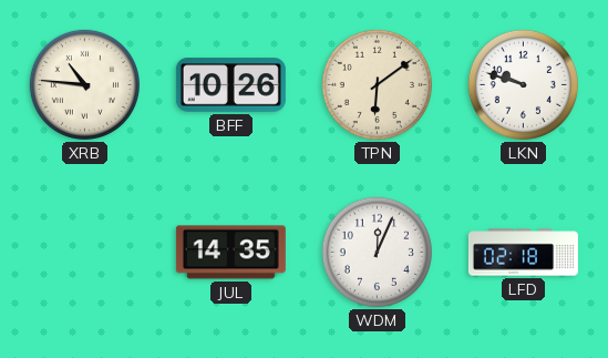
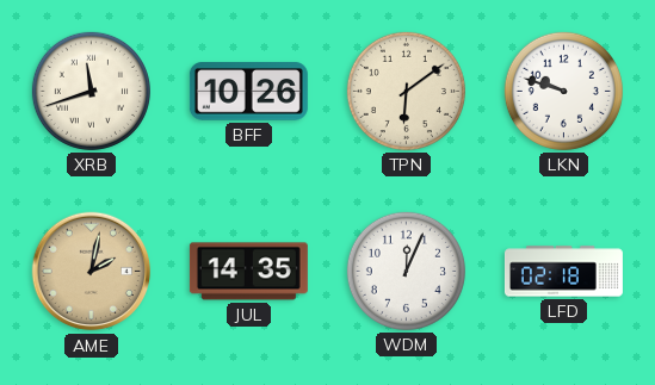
XRB: 10:46 -> 11:42
AME: none -> 2:02
